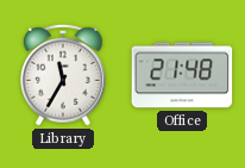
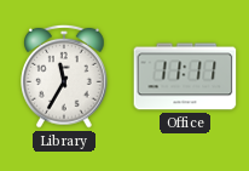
Office: 21:48 -> 11:11
